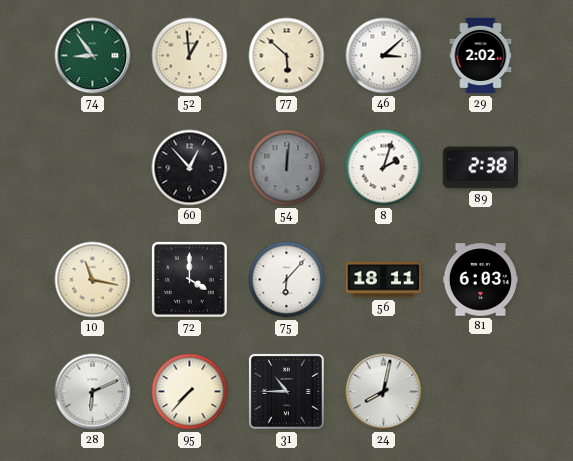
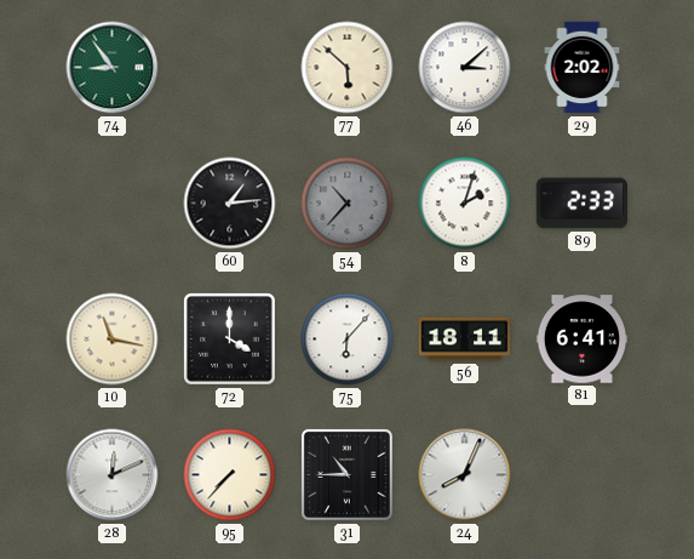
52: 12:59 -> none
60: 12:53 -> 1:14
54: 12:01 -> 10:37
89: 2:38 -> 2:33
81: 6:03 -> 6:41
28: 6:11 -> 12:11
24: 8:02 -> 8:04
